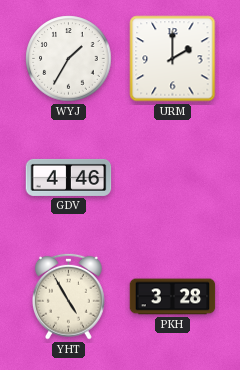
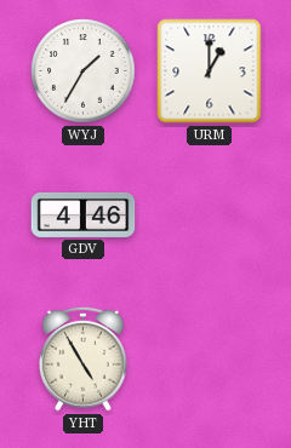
URM: 2:00 -> 1:00
PKH: 3:28 -> none
